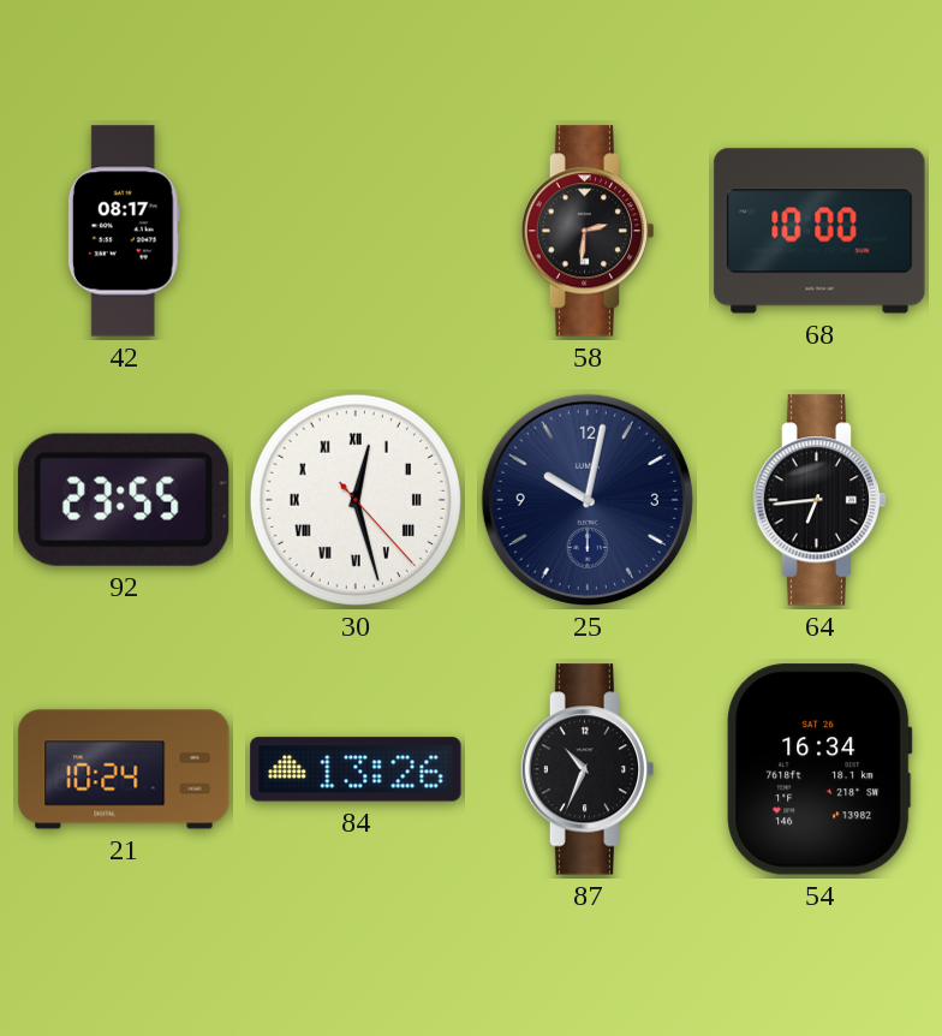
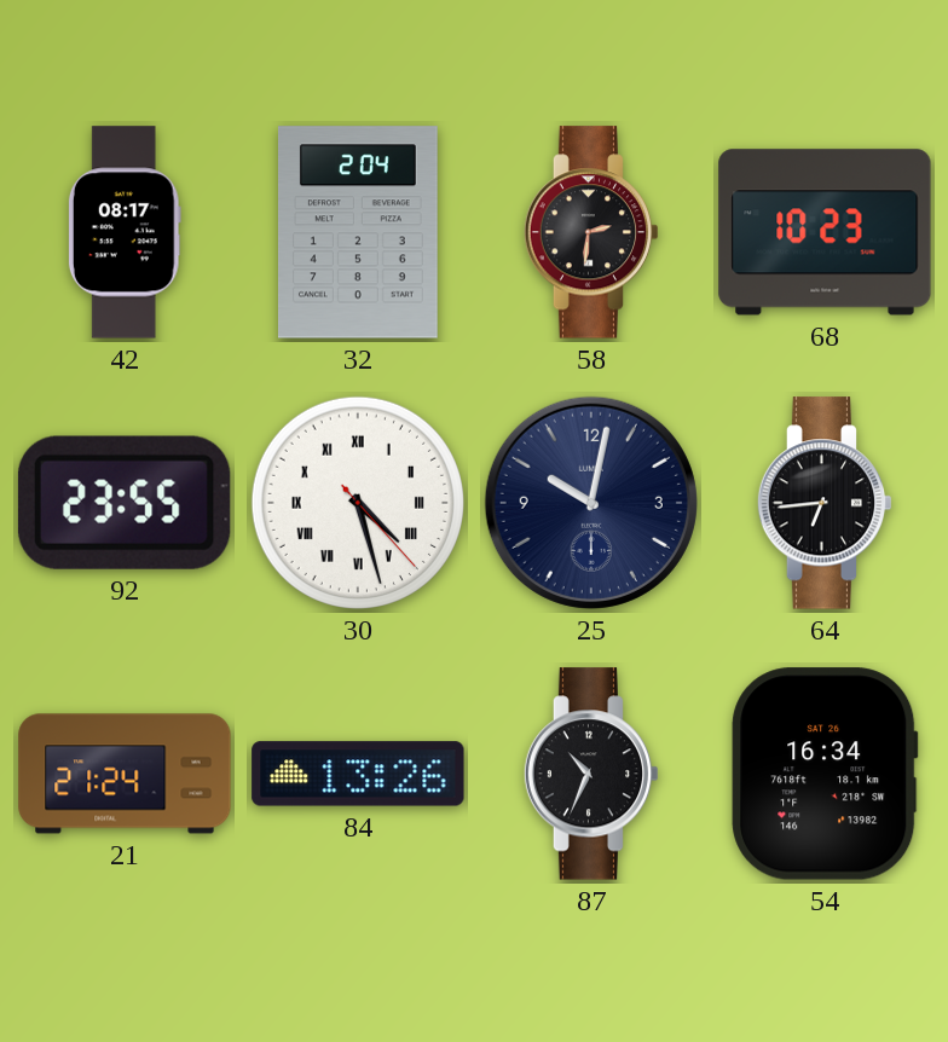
32: none -> 2:04
68: 10:00 -> 10:23
30: 12:27 -> 4:27
21: 10:24 -> 21:24
